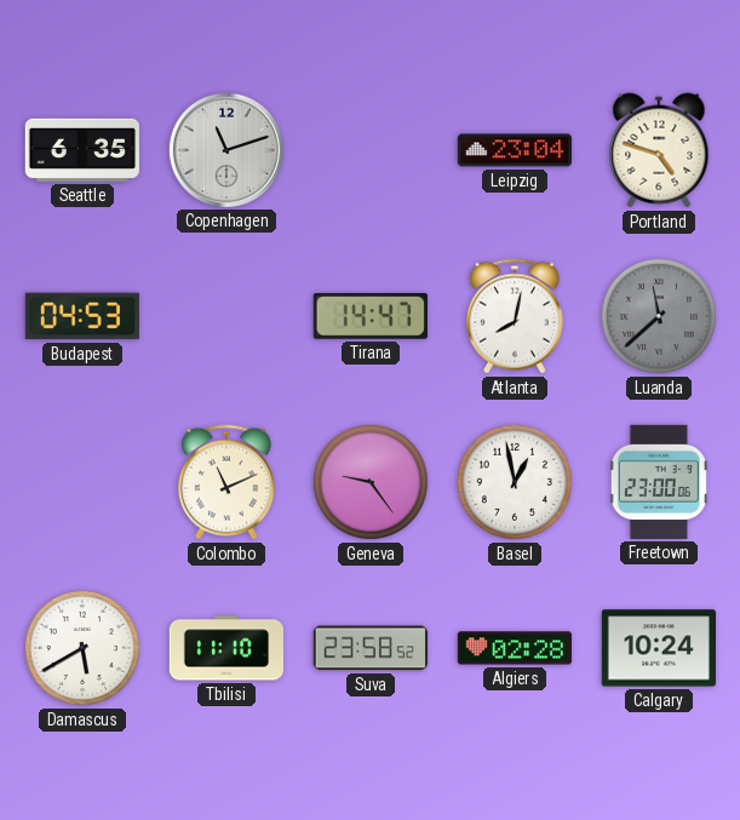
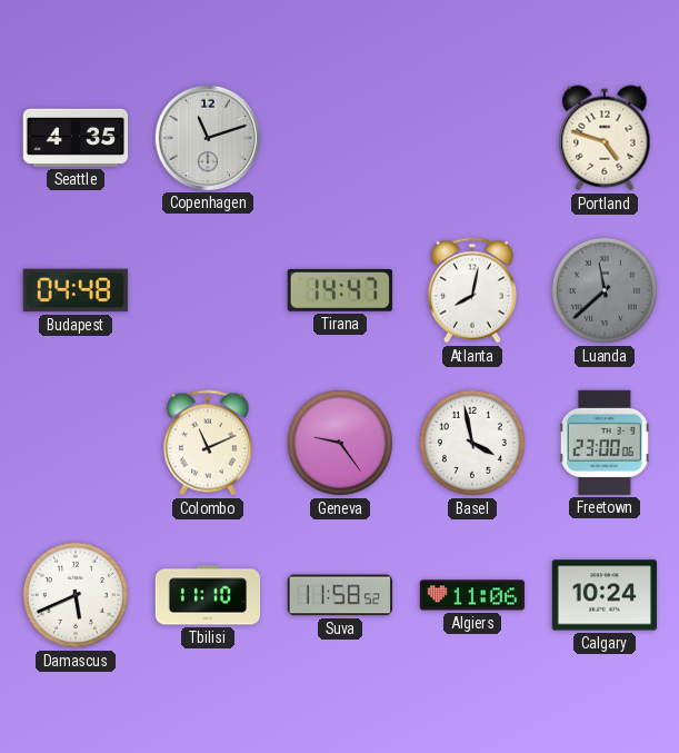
Seattle: 6:35 -> 4:35
Leipzig: 23:04 -> none
Budapest: 04:53 -> 04:48
Basel: 12:58 -> 3:58
Damascus: 5:40 -> 5:41
Suva: 23:58 -> 11:58
Algiers: 02:28 -> 11:06
